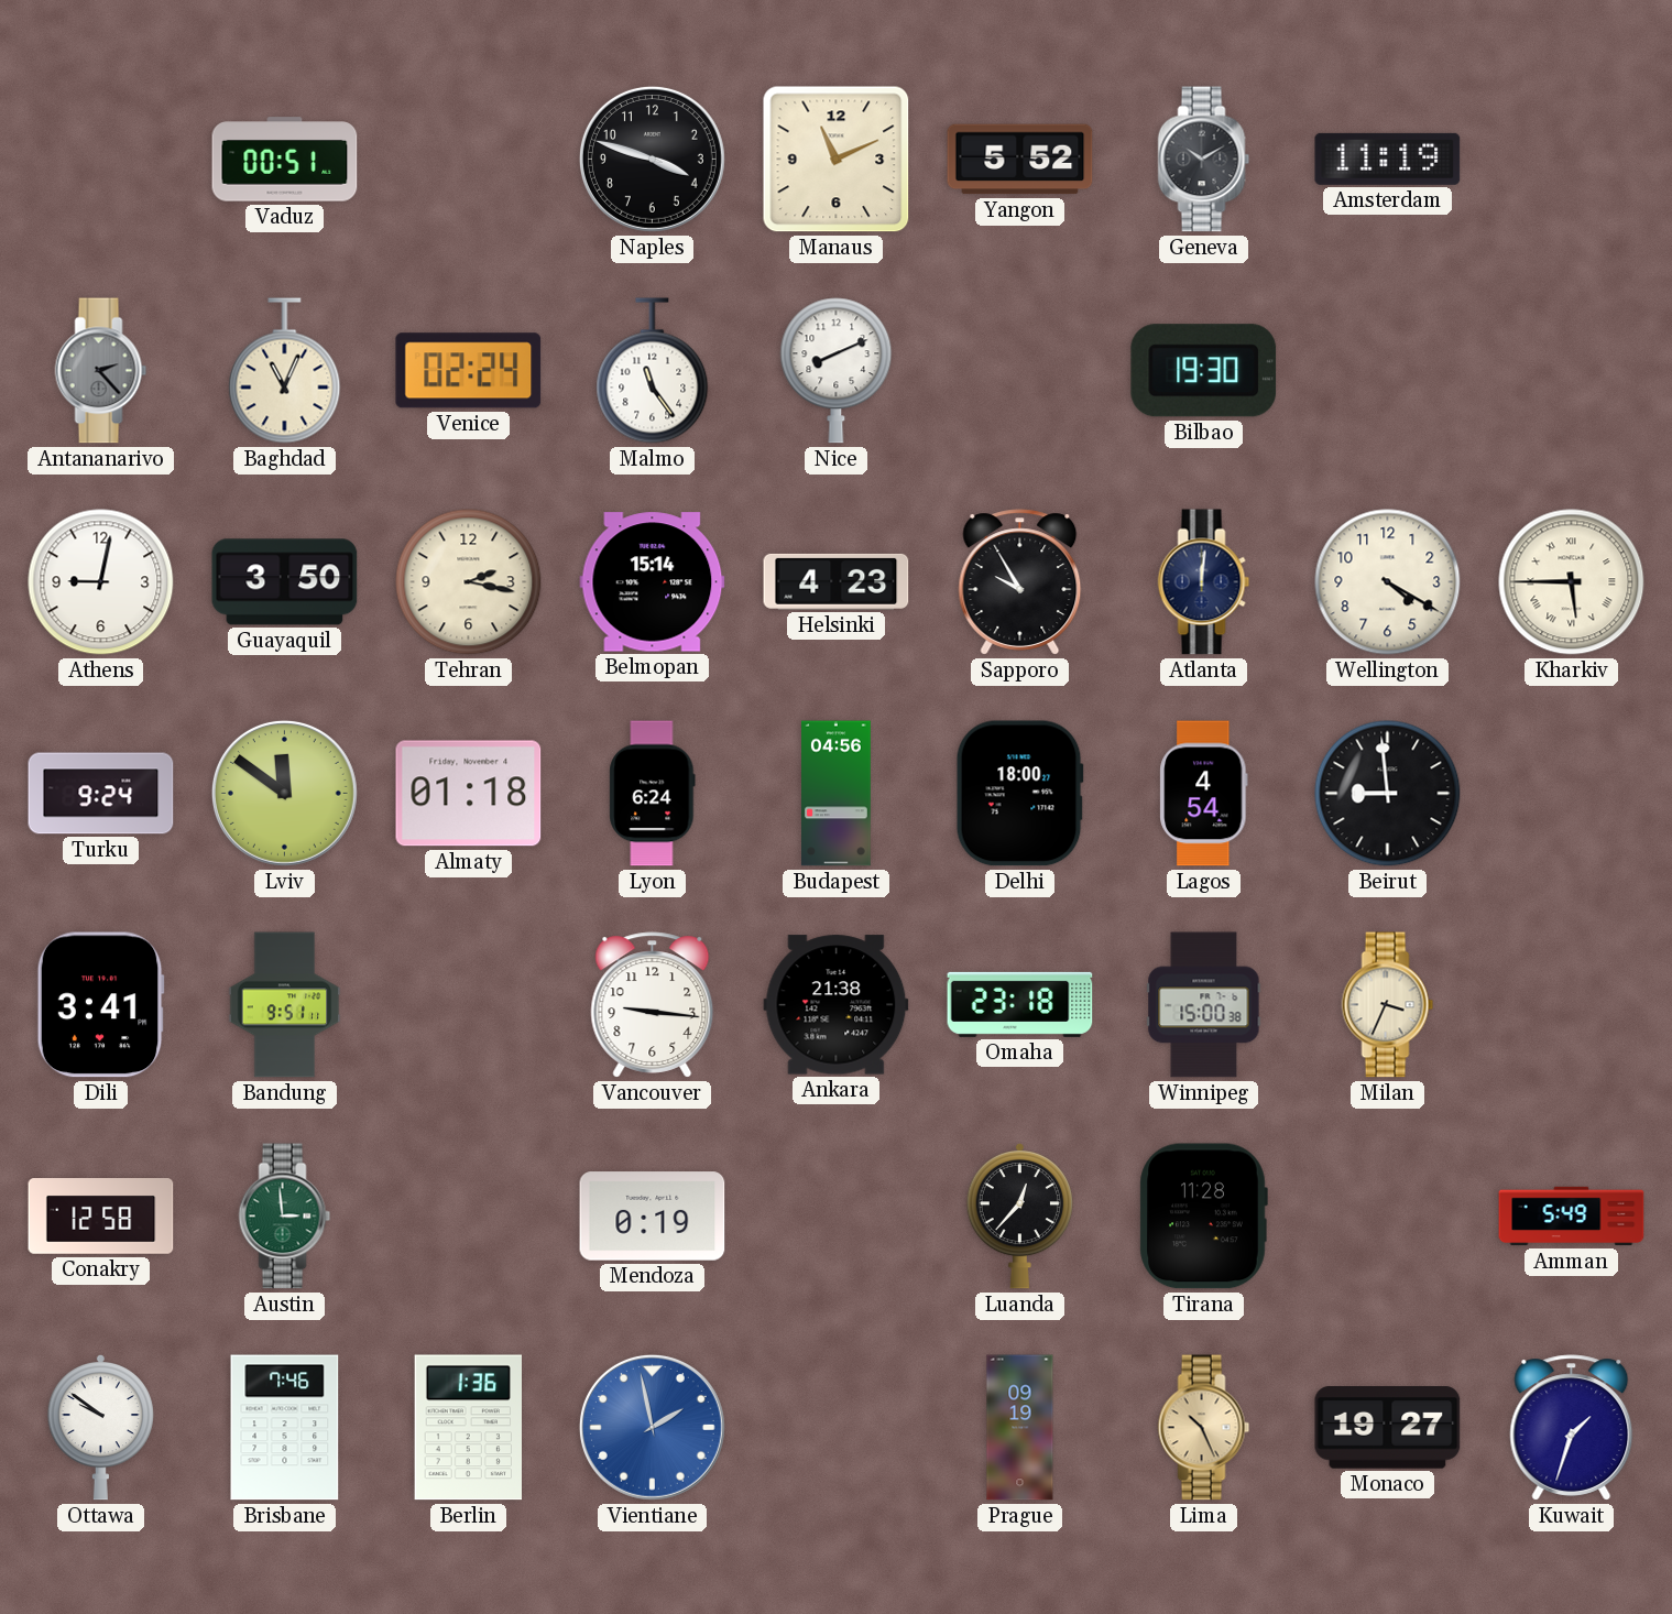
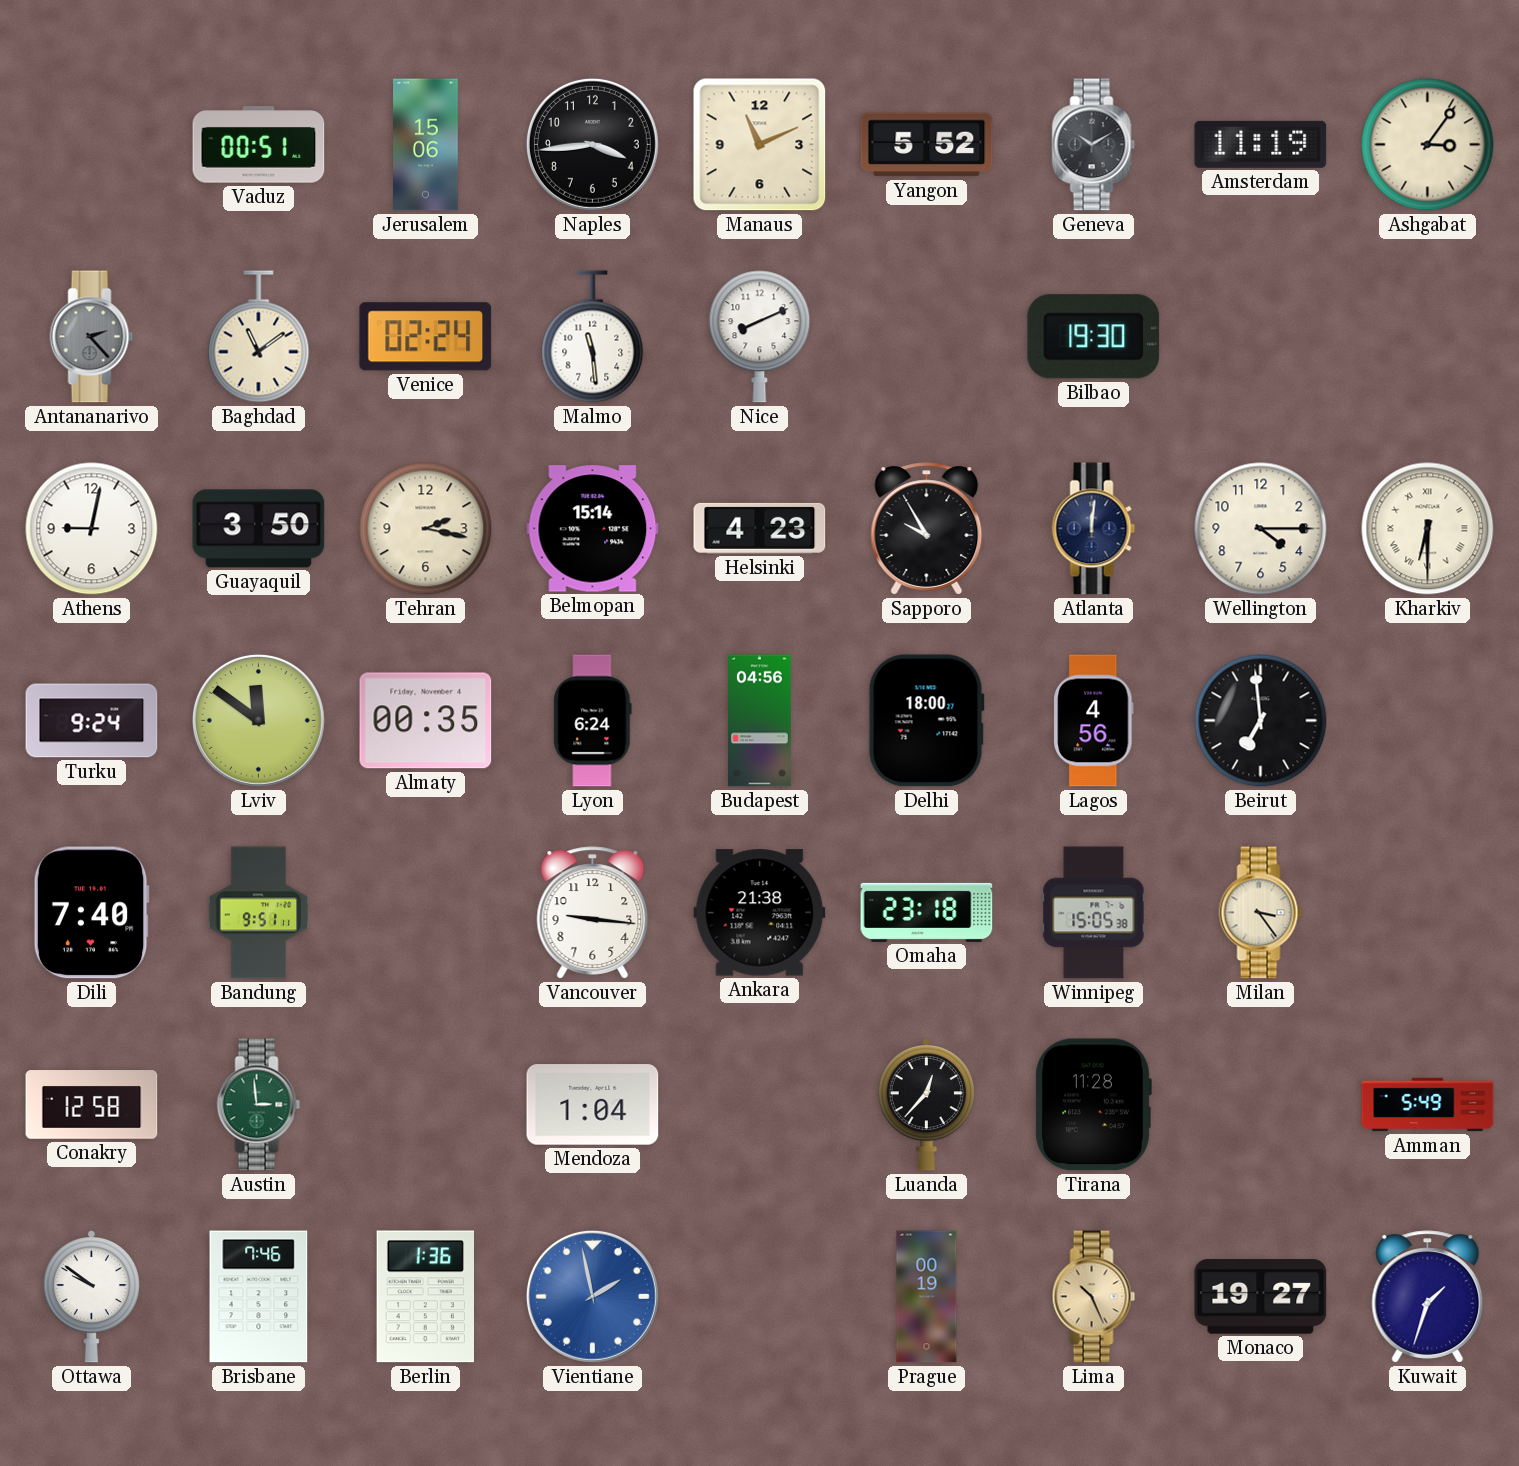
Jerusalem: none -> 15:06
Naples: 3:48 -> 3:44
Ashgabat: none -> 3:06
Baghdad: 11:04 -> 11:09
Malmo: 11:24 -> 11:29
Wellington: 4:20 -> 4:15
Kharkiv: 5:45 -> 6:30
Almaty: 01:18 -> 00:35
Lagos: 4:54 -> 4:56
Beirut: 8:59 -> 6:59
Dili: 3:41 -> 7:40
Winnipeg: 15:00 -> 15:05
Milan: 3:34 -> 3:24
Mendoza: 0:19 -> 1:04
Prague: 09:19 -> 00:19
